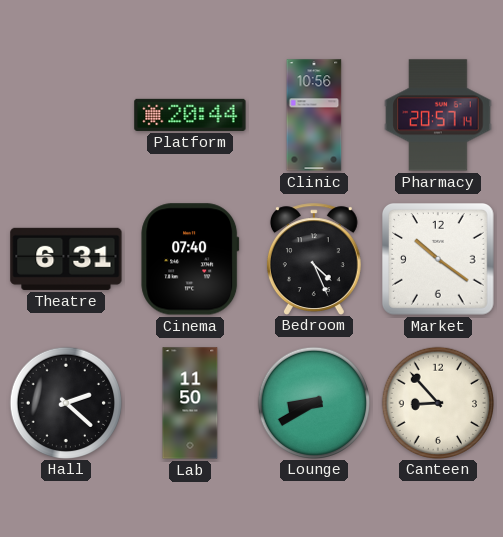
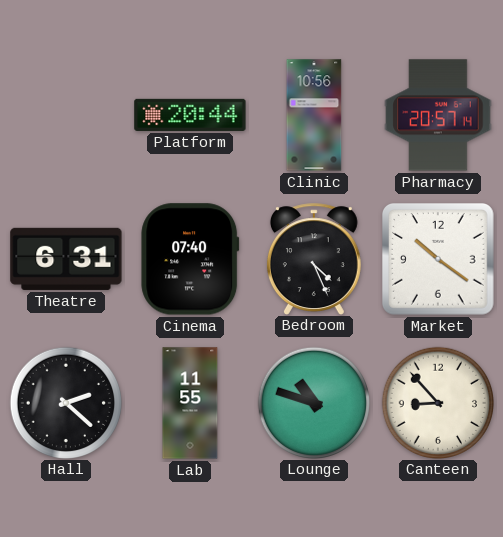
Lab: 11:50 -> 11:55
Lounge: 8:40 -> 10:48
